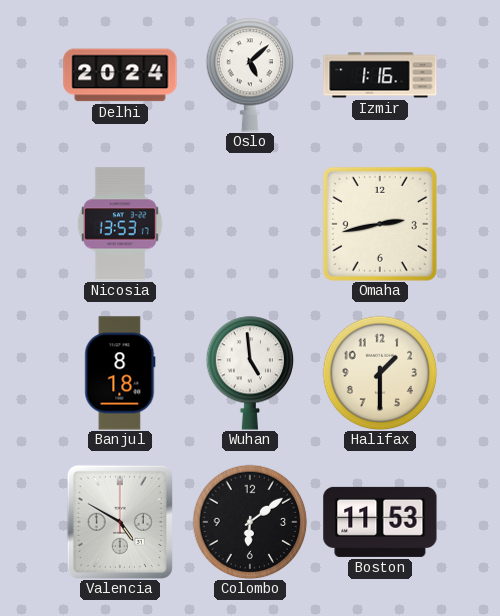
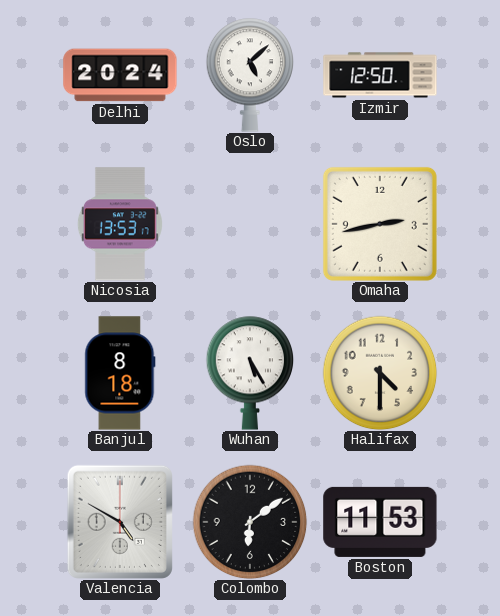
Izmir: 1:16 -> 12:50
Wuhan: 4:59 -> 5:25
Halifax: 1:30 -> 4:30
